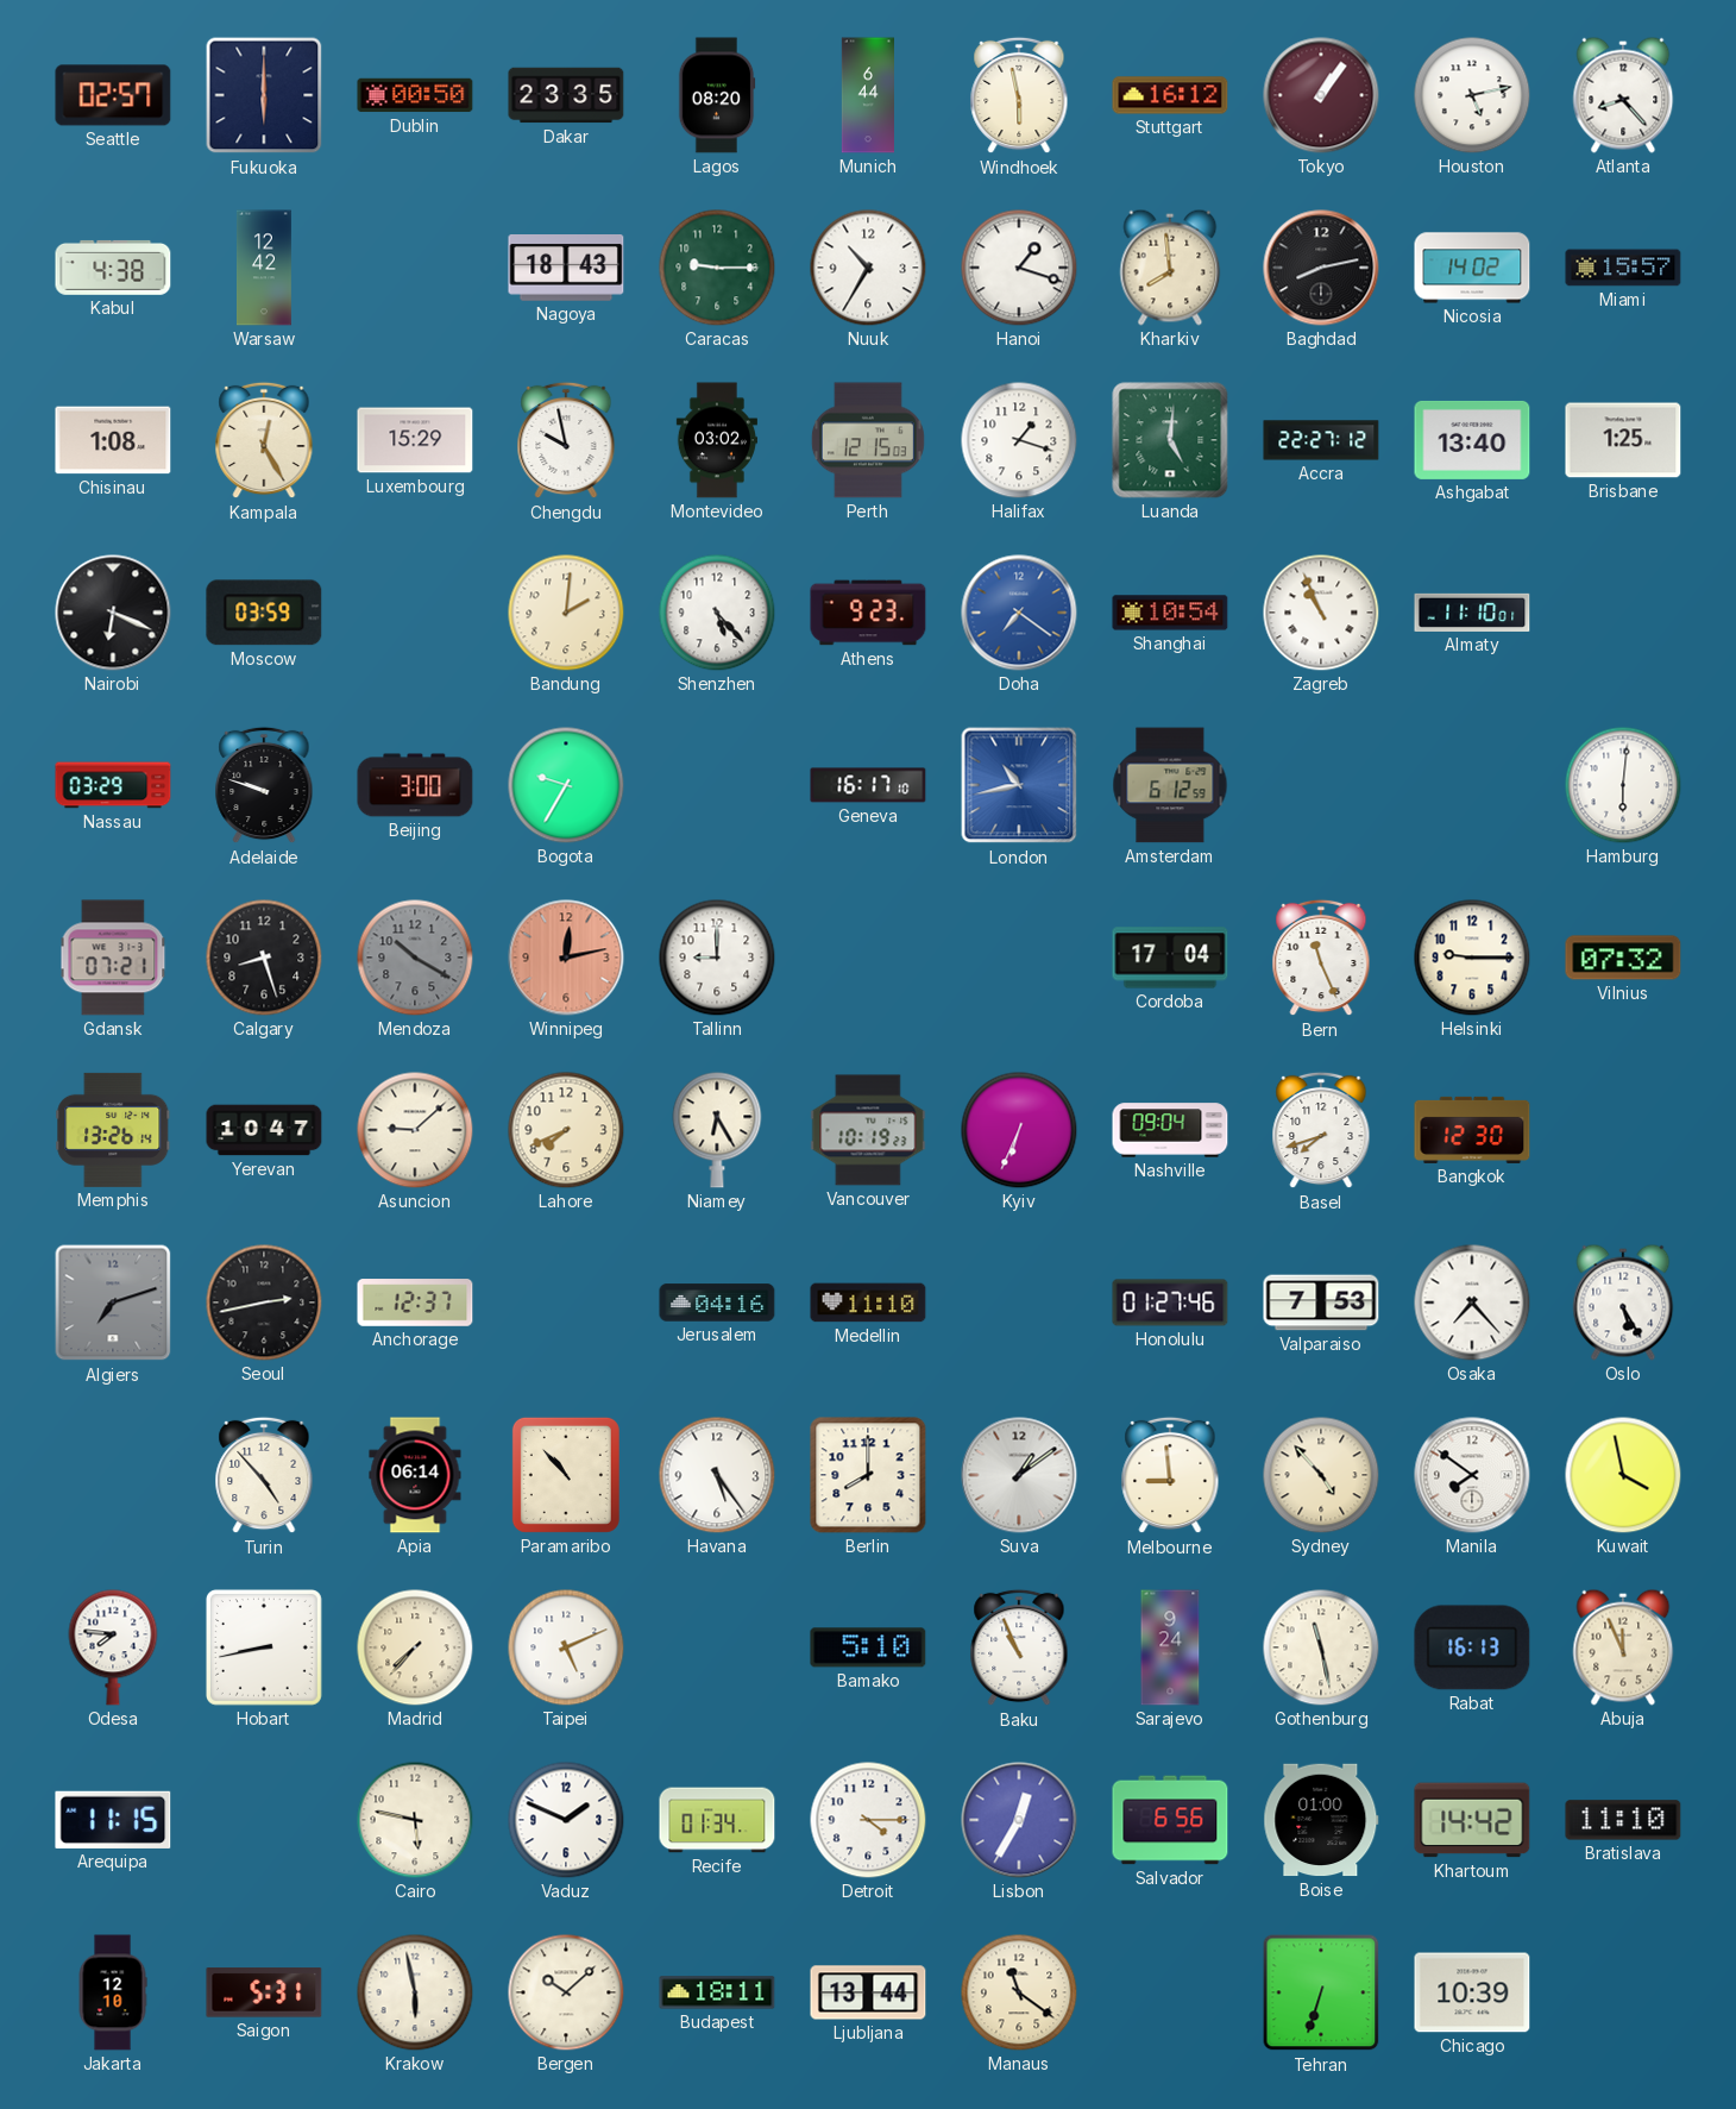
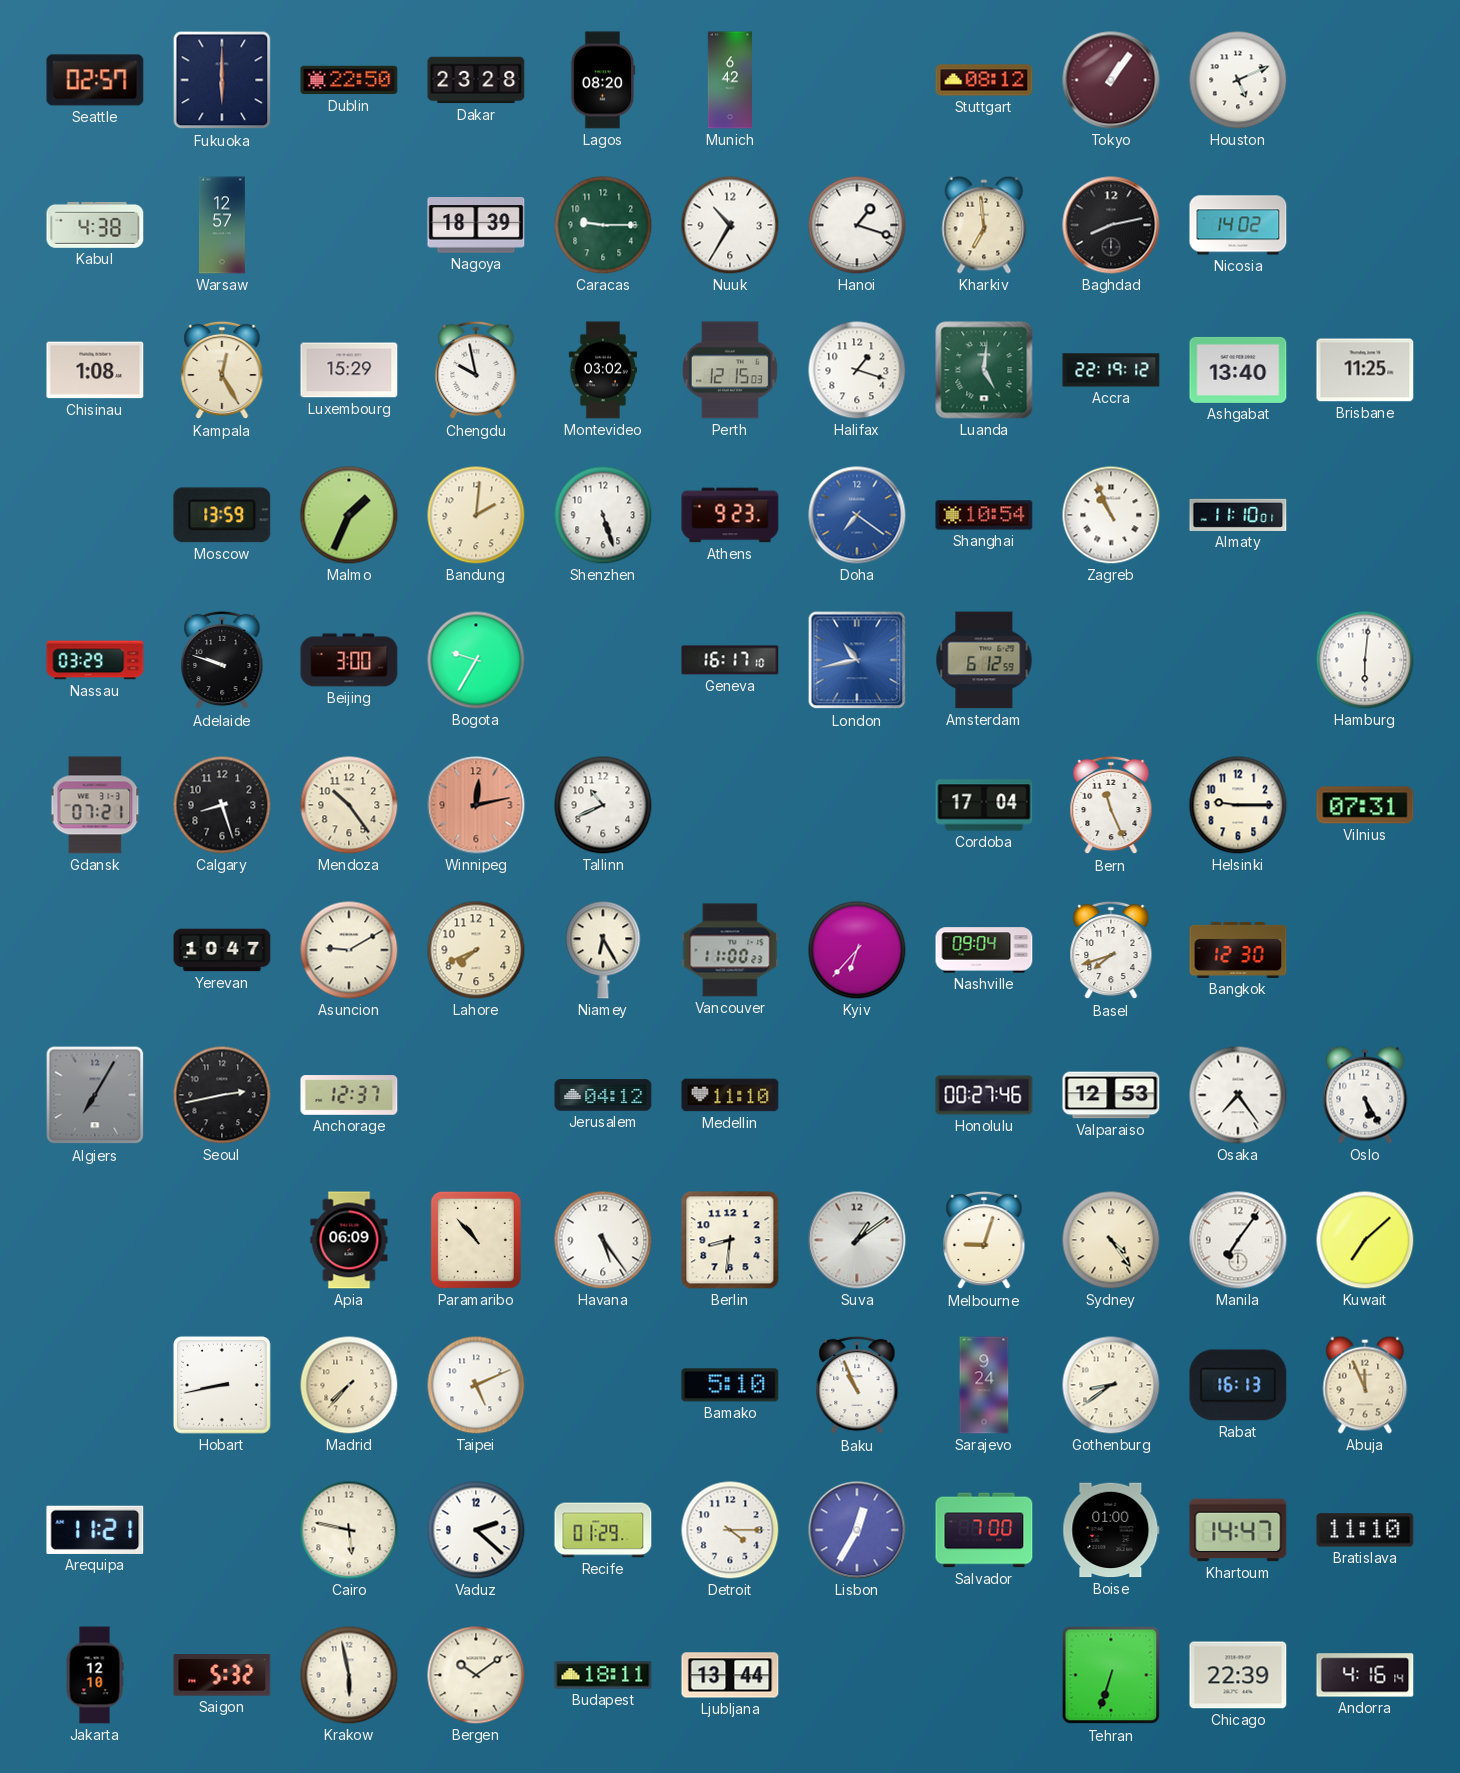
Dublin: 00:50 -> 22:50
Dakar: 23:35 -> 23:28
Munich: 6:44 -> 6:42
Windhoek: 5:58 -> none
Stuttgart: 16:12 -> 08:12
Houston: 5:13 -> 5:11
Atlanta: 8:23 -> none
Warsaw: 12:42 -> 12:57
Nagoya: 18:43 -> 18:39
Kharkiv: 7:59 -> 6:59
Miami: 15:57 -> none
Accra: 22:27 -> 22:19
Brisbane: 1:25 -> 11:25
Nairobi: 6:19 -> none
Moscow: 03:59 -> 13:59
Malmo: none -> 1:34
Shenzhen: 5:23 -> 5:27
Mendoza: 10:20 -> 10:24
Mendoza dial: grey -> cream
Tallinn: 9:00 -> 10:41
Vilnius: 07:32 -> 07:31
Memphis: 13:26 -> none
Asuncion: 9:08 -> 9:10
Vancouver: 10:19 -> 11:00
Kyiv: 6:34 -> 6:37
Algiers: 7:12 -> 7:05
Jerusalem: 04:16 -> 04:12
Honolulu: 01:27 -> 00:27
Valparaiso: 7:53 -> 12:53
Osaka: 7:23 -> 7:24
Turin: 4:53 -> none
Apia: 06:14 -> 06:09
Berlin: 8:00 -> 8:31
Melbourne: 8:59 -> 9:03
Sydney: 4:53 -> 4:24
Manila: 7:51 -> 7:06
Kuwait: 3:58 -> 7:08
Odesa: 7:46 -> none
Gothenburg: 11:28 -> 8:39
Arequipa: 11:15 -> 11:21
Vaduz: 1:49 -> 2:22
Recife: 01:34 -> 01:29
Salvador: 6:56 -> 7:00
Khartoum: 14:42 -> 14:47
Saigon: 5:31 -> 5:32
Bergen: 10:08 -> 10:09
Manaus: 11:21 -> none
Chicago: 10:39 -> 22:39
Andorra: none -> 4:16
